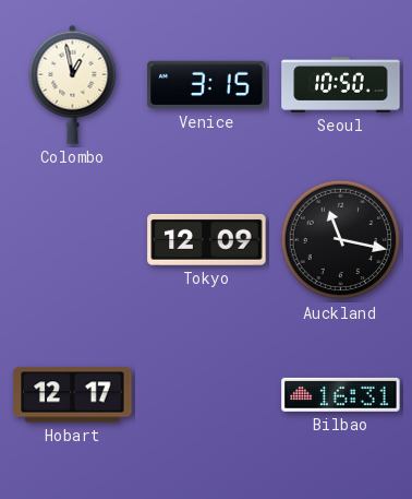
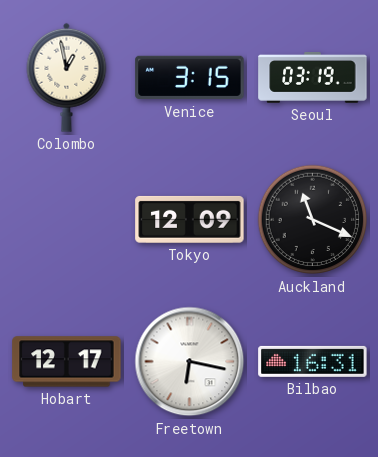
Seoul: 10:50 -> 03:19
Auckland: 11:17 -> 11:19
Freetown: none -> 6:17
